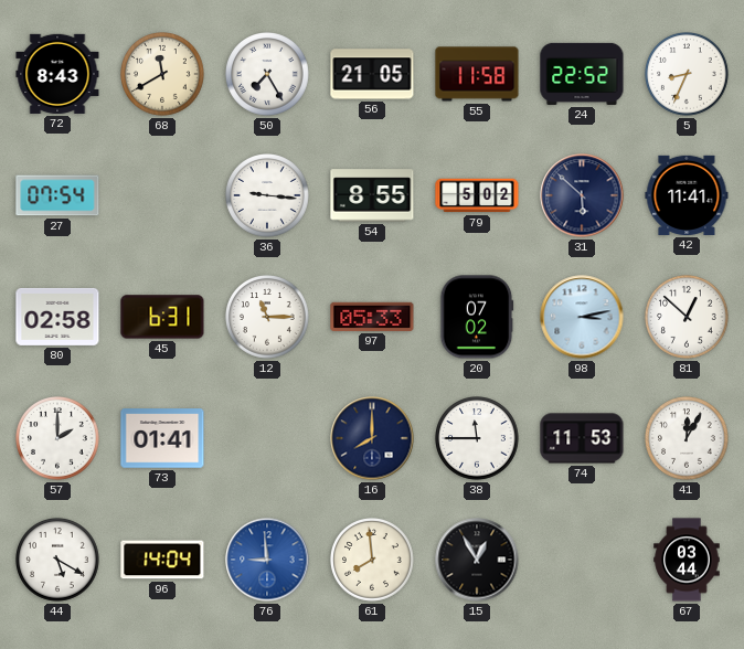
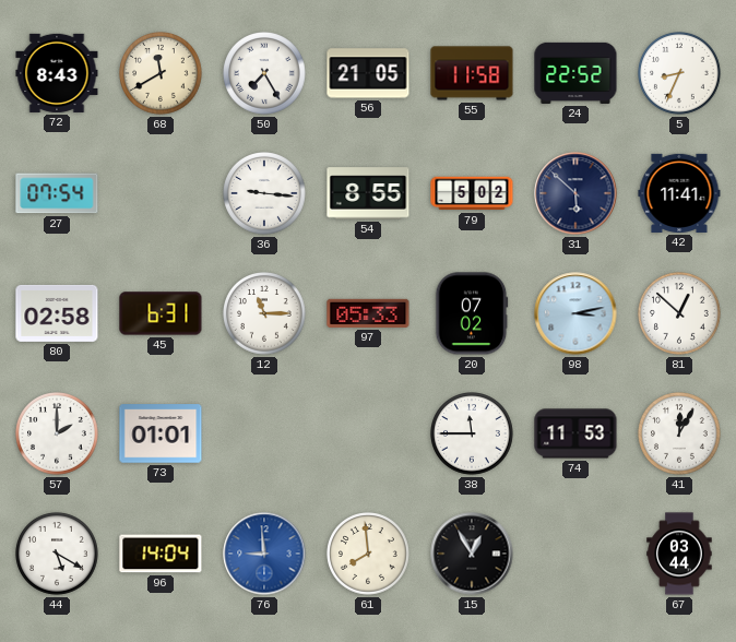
73: 01:41 -> 01:01
16: 8:00 -> none
